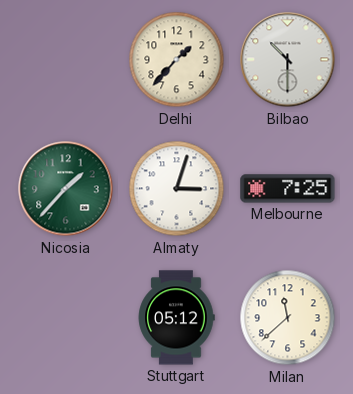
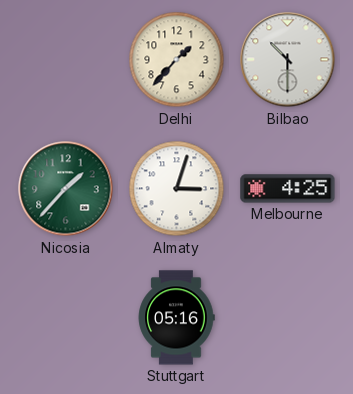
Melbourne: 7:25 -> 4:25
Stuttgart: 05:12 -> 05:16
Milan: 11:38 -> none
